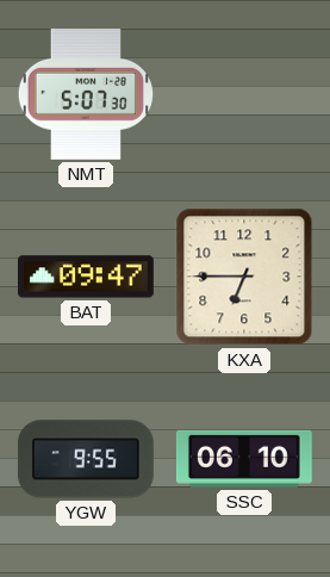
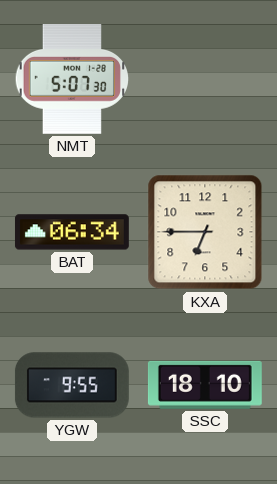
BAT: 09:47 -> 06:34
SSC: 06:10 -> 18:10
